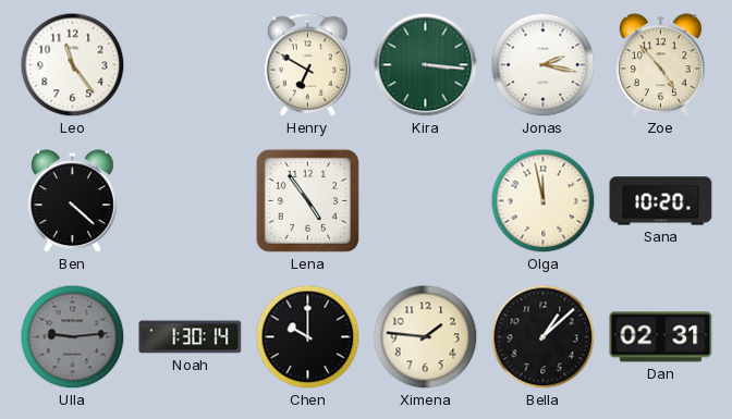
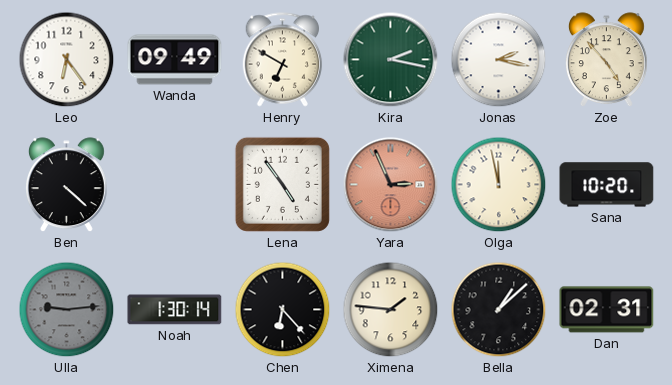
Leo: 11:24 -> 6:24
Wanda: none -> 09:49
Kira: 3:16 -> 2:17
Yara: none -> 2:56
Chen: 10:00 -> 6:23
